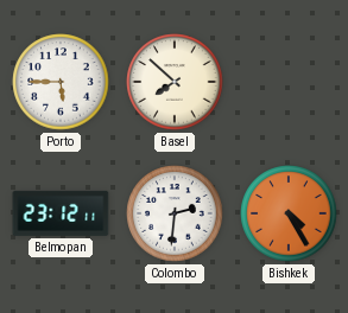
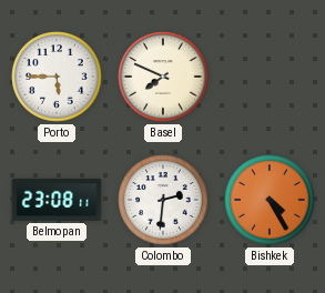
Basel: 7:52 -> 7:49
Belmopan: 23:12 -> 23:08
